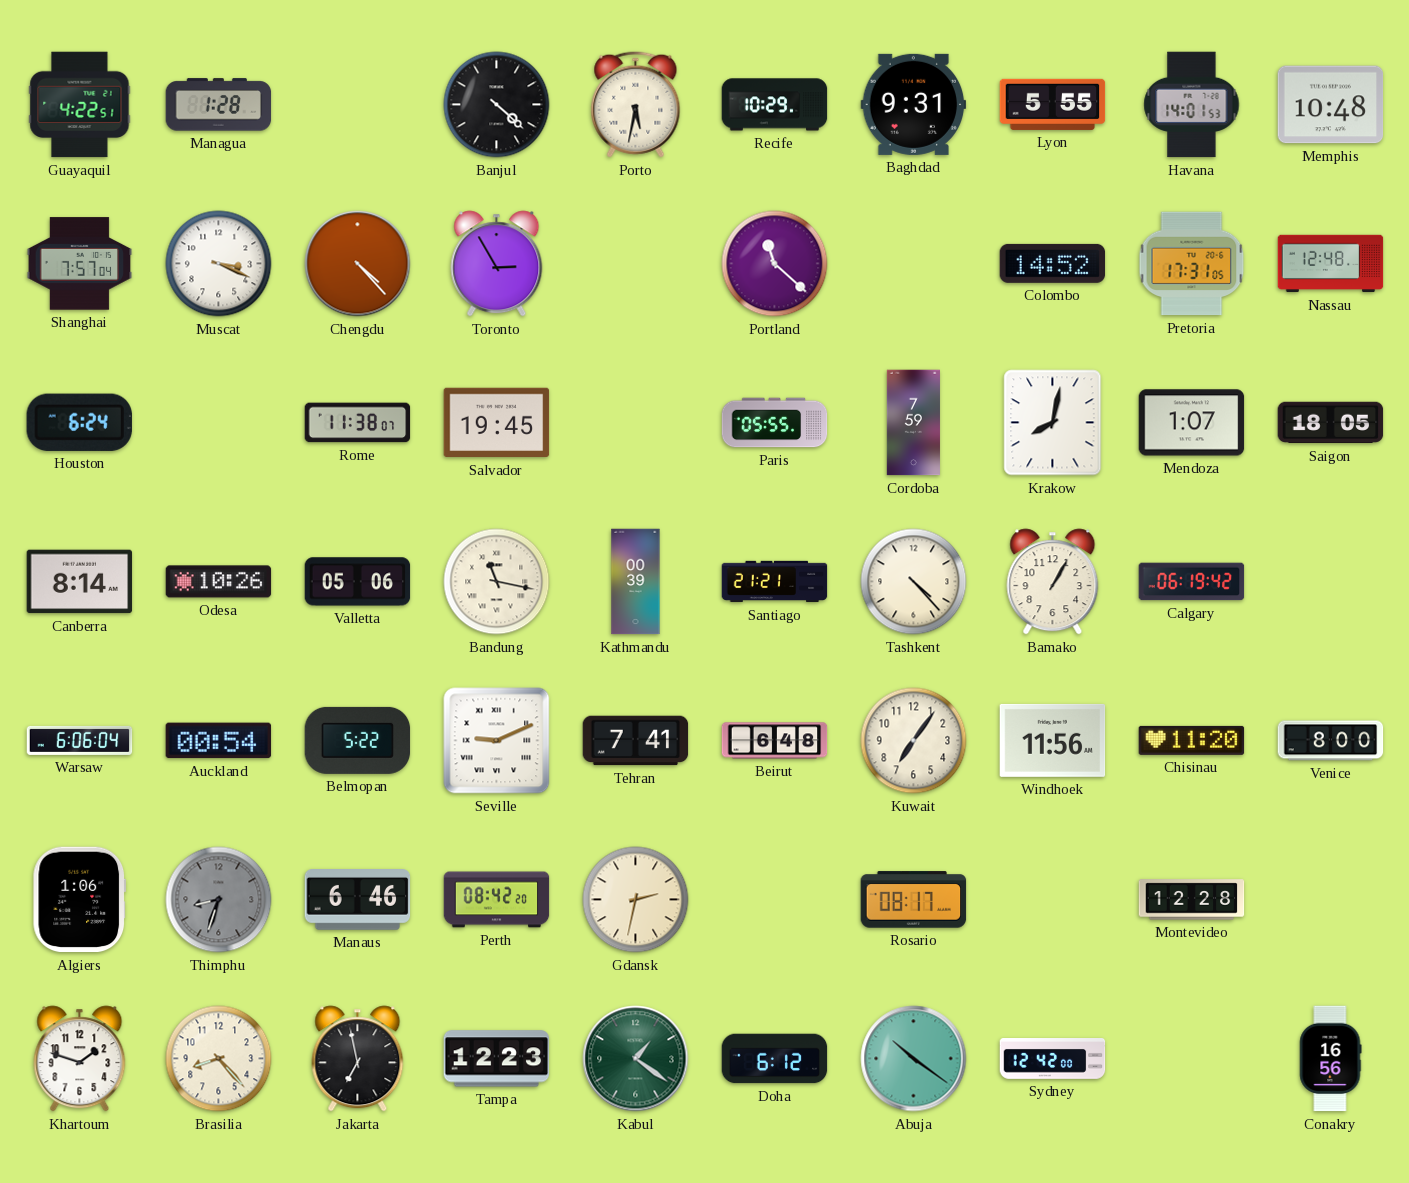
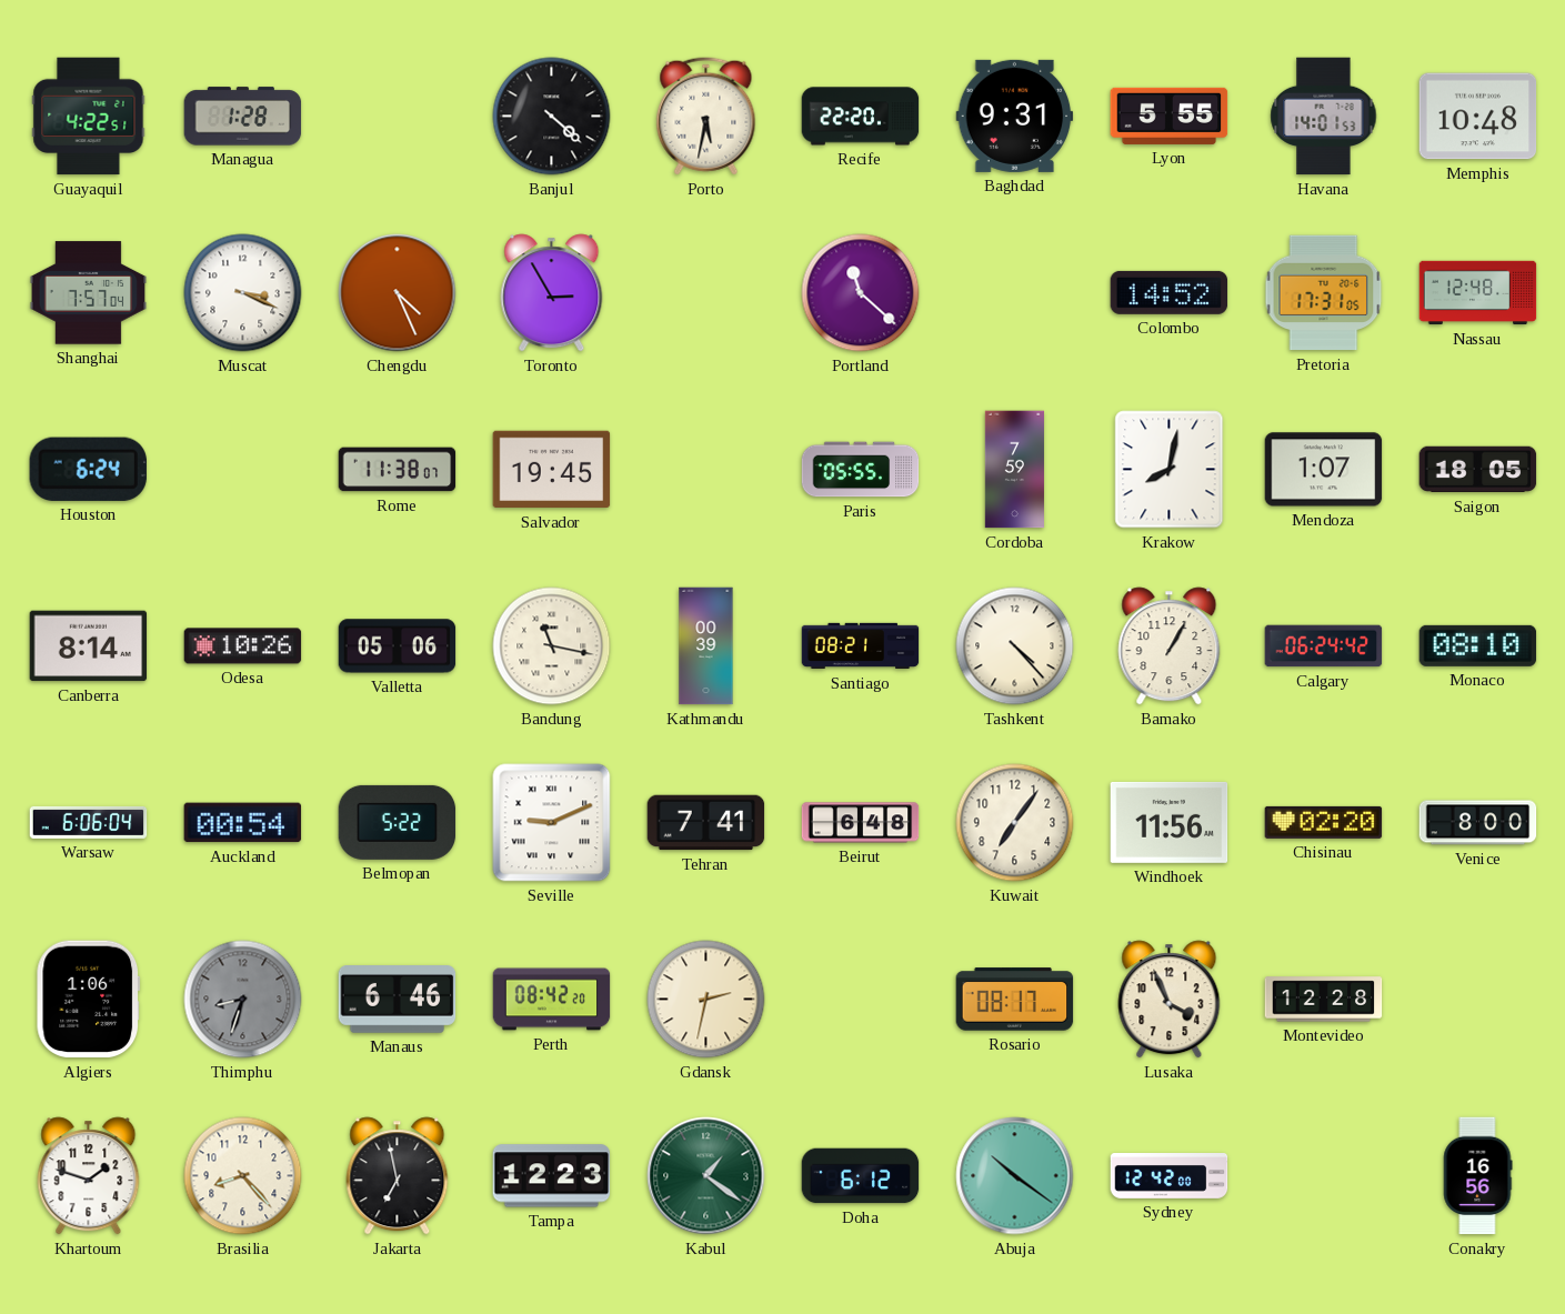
Recife: 10:29 -> 22:20
Chengdu: 4:23 -> 4:26
Santiago: 21:21 -> 08:21
Calgary: 06:19 -> 06:24
Monaco: none -> 08:10
Chisinau: 11:20 -> 02:20
Lusaka: none -> 3:56
